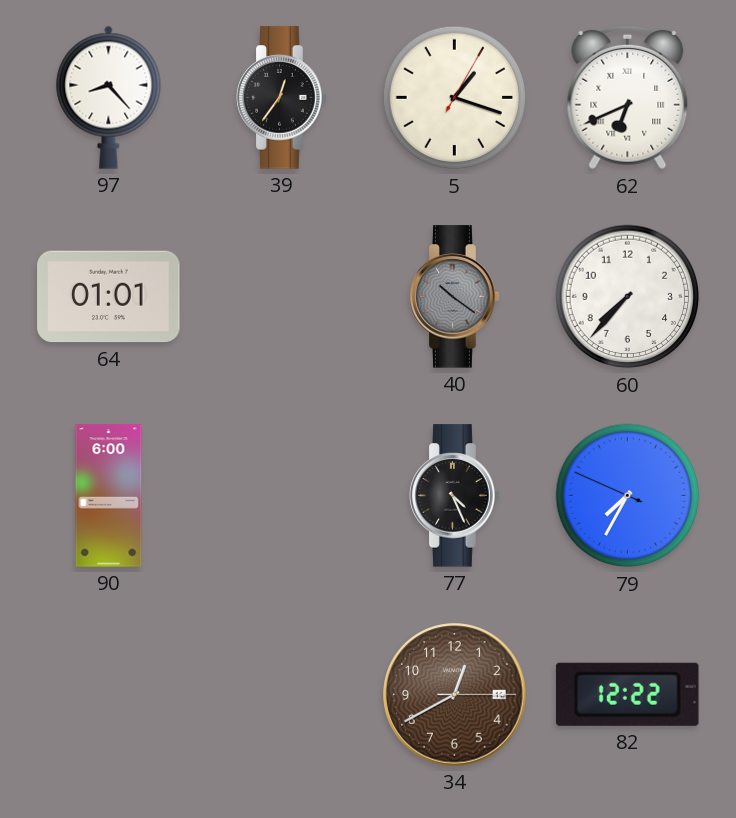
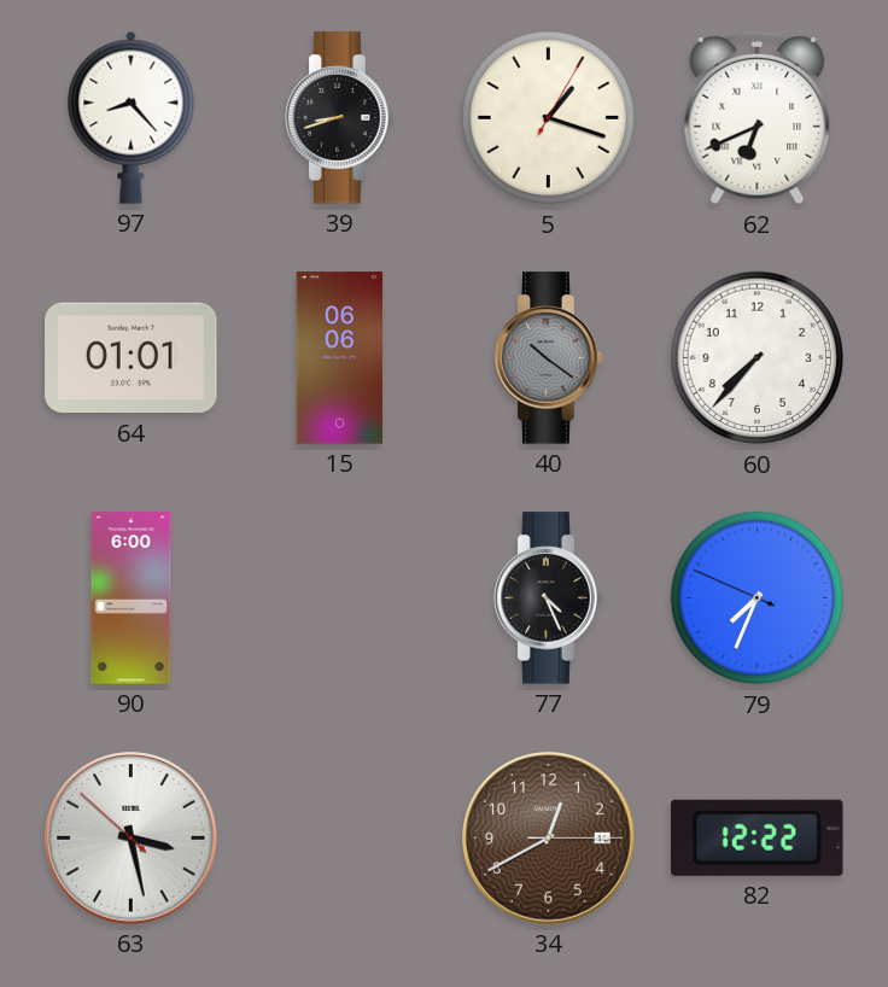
39: 12:36 -> 8:42
15: none -> 06:06
79: 7:34 -> 7:33
63: none -> 3:27
